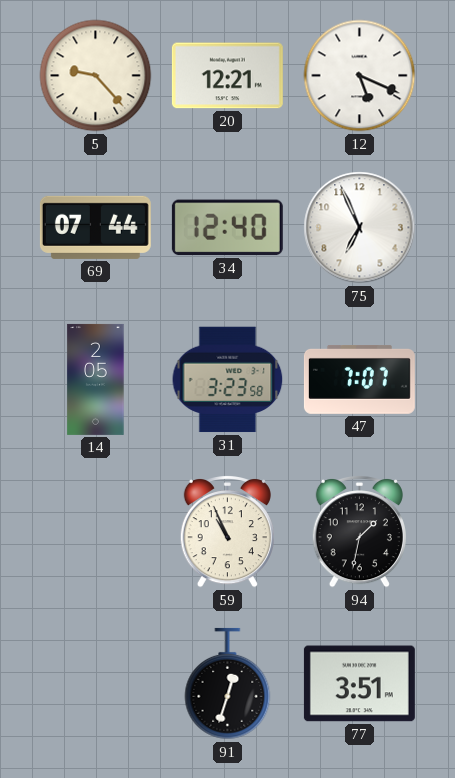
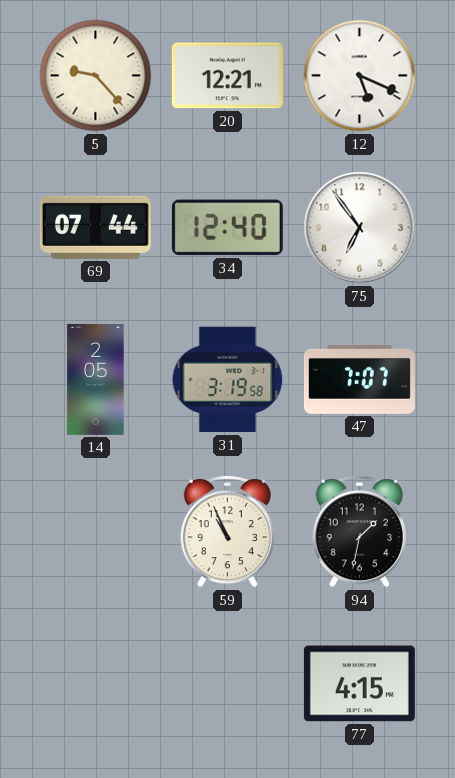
75: 6:56 -> 6:54
31: 3:23 -> 3:19
91: 12:33 -> none
77: 3:51 -> 4:15
